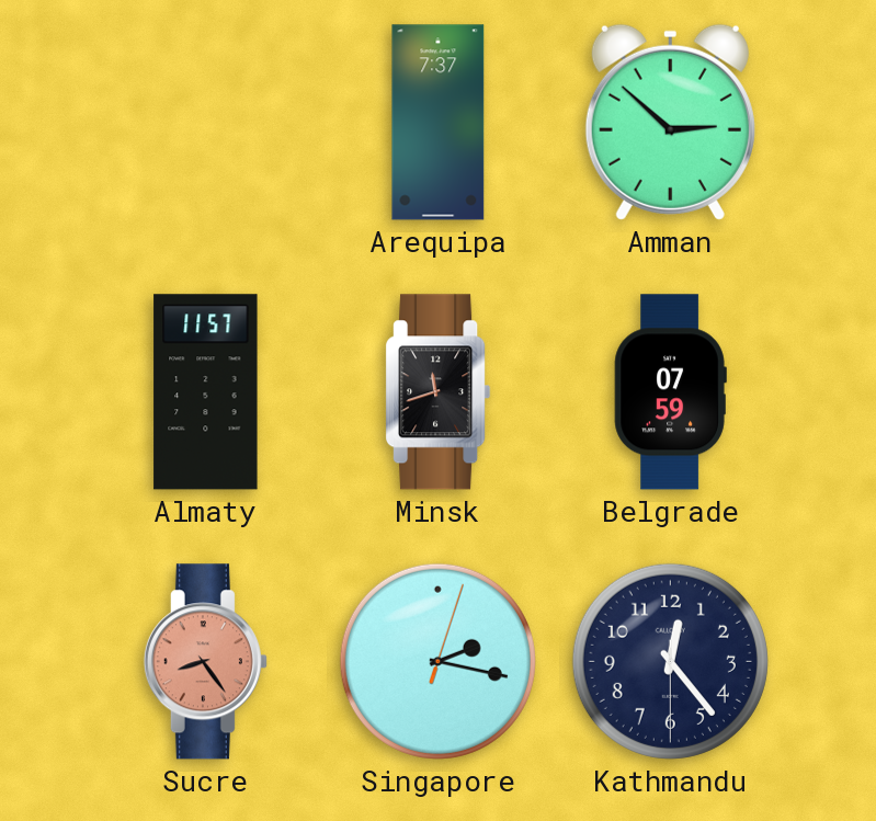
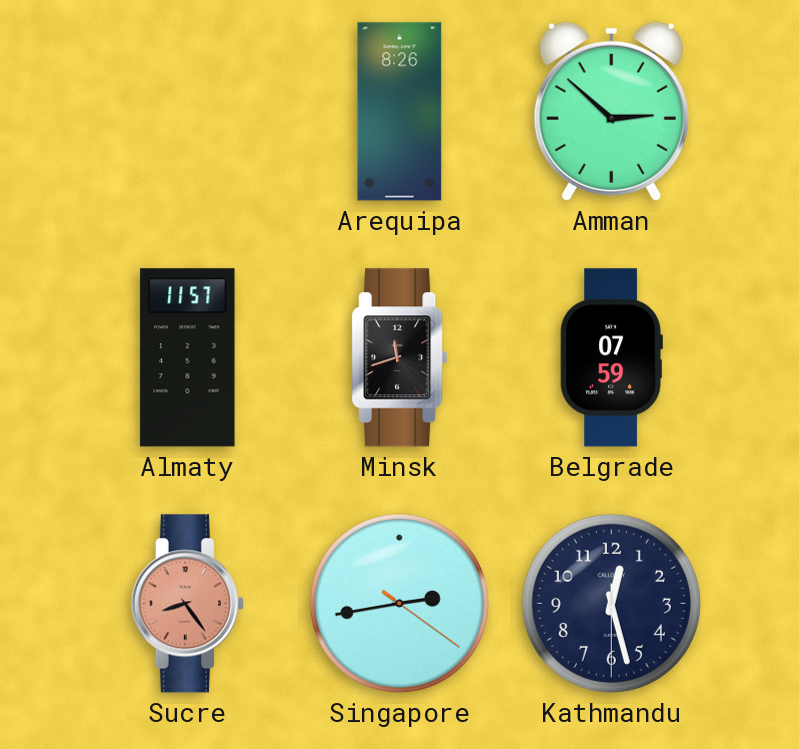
Arequipa: 7:37 -> 8:26
Singapore: 2:17 -> 2:43
Kathmandu: 12:23 -> 12:27
